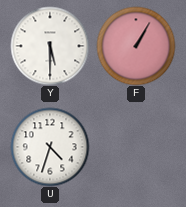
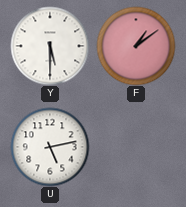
F: 1:05 -> 1:09
U: 4:33 -> 5:13
